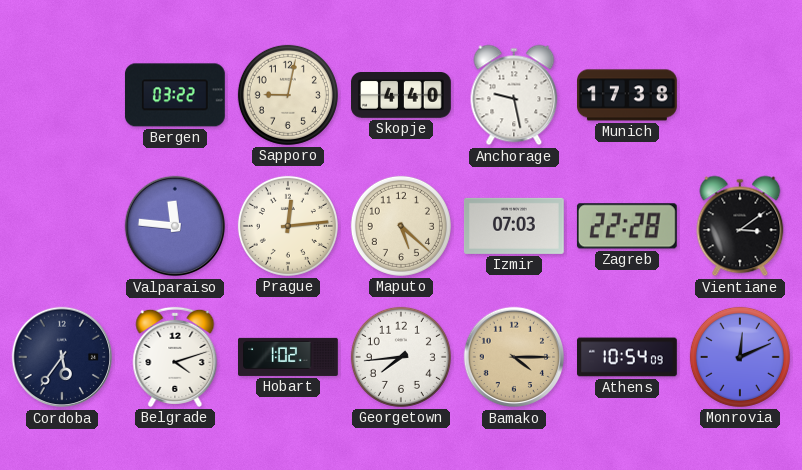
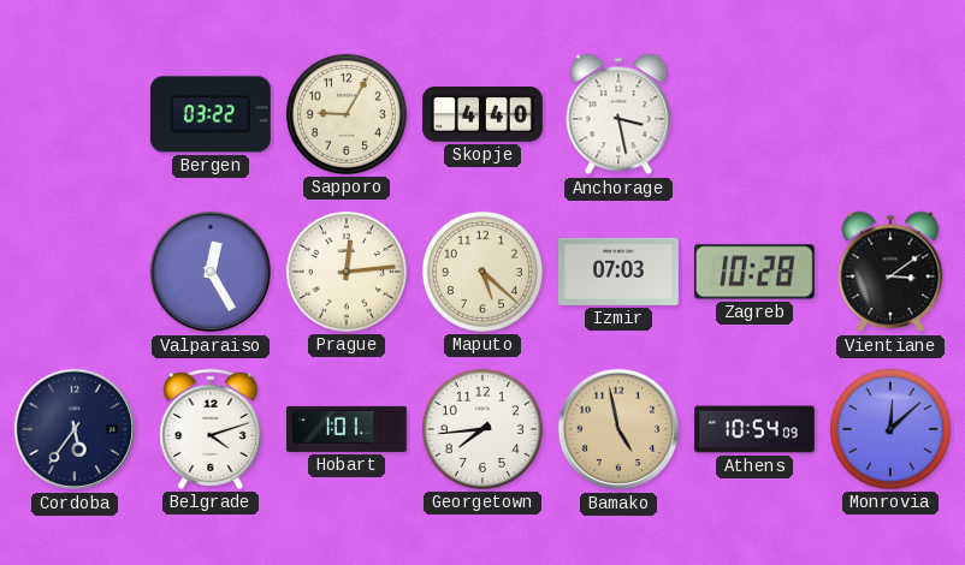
Sapporo: 9:02 -> 9:05
Anchorage: 9:28 -> 3:28
Munich: 17:38 -> none
Valparaiso: 11:46 -> 12:25
Zagreb: 22:28 -> 10:28
Hobart: 1:02 -> 1:01
Bamako: 4:15 -> 4:58
Monrovia: 12:11 -> 12:08
